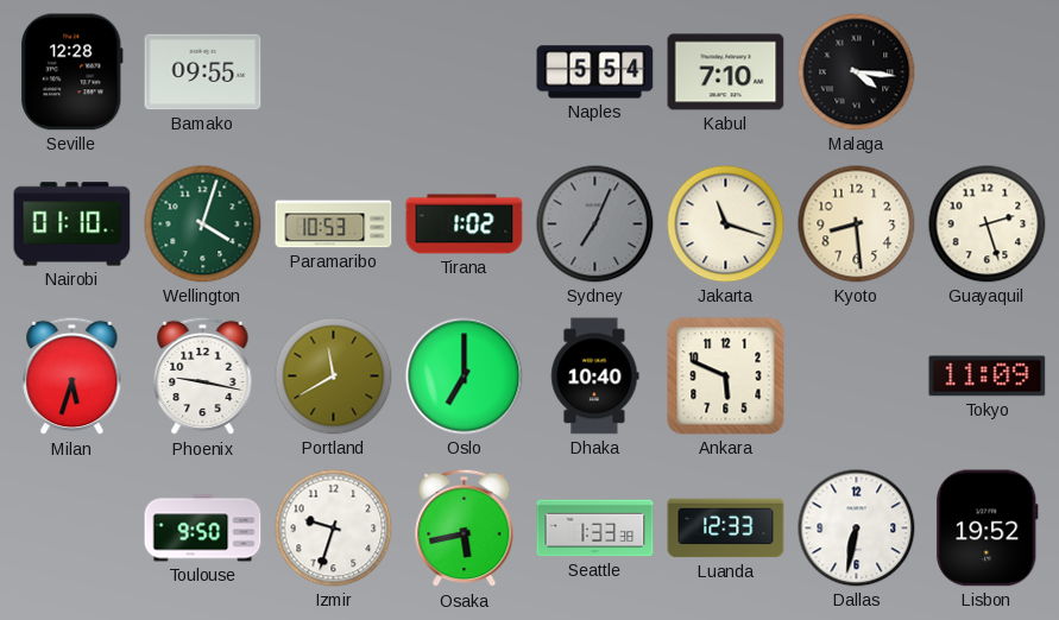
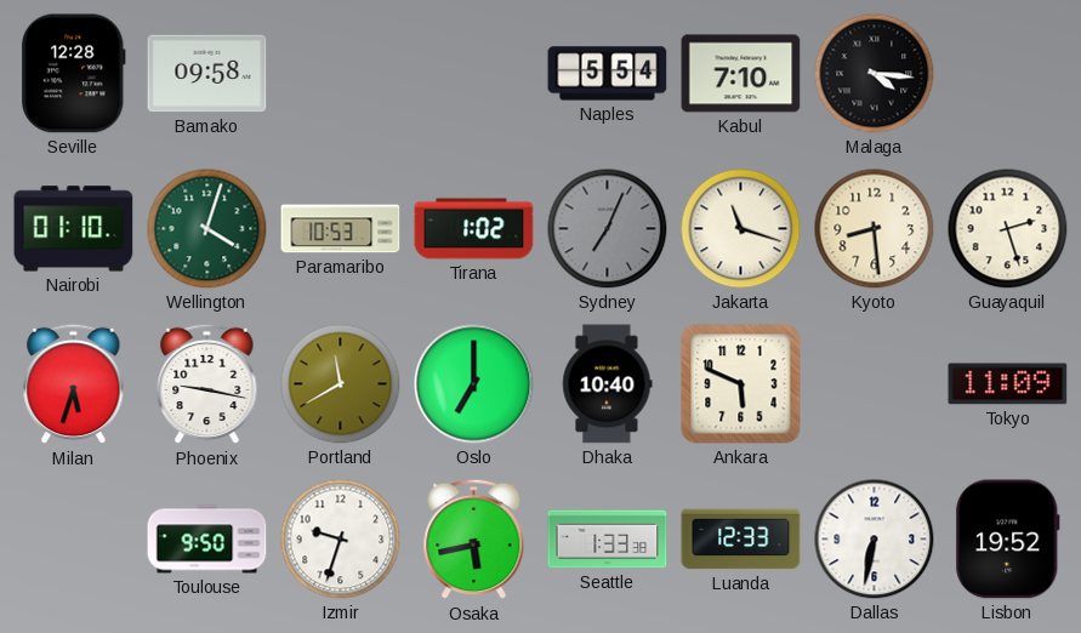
Bamako: 09:55 -> 09:58
